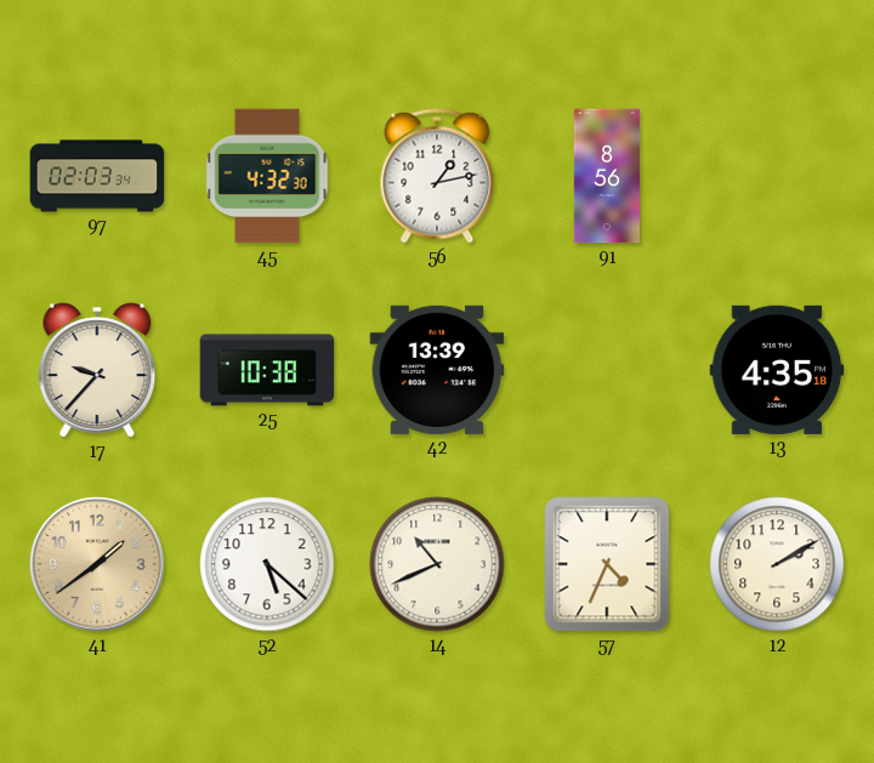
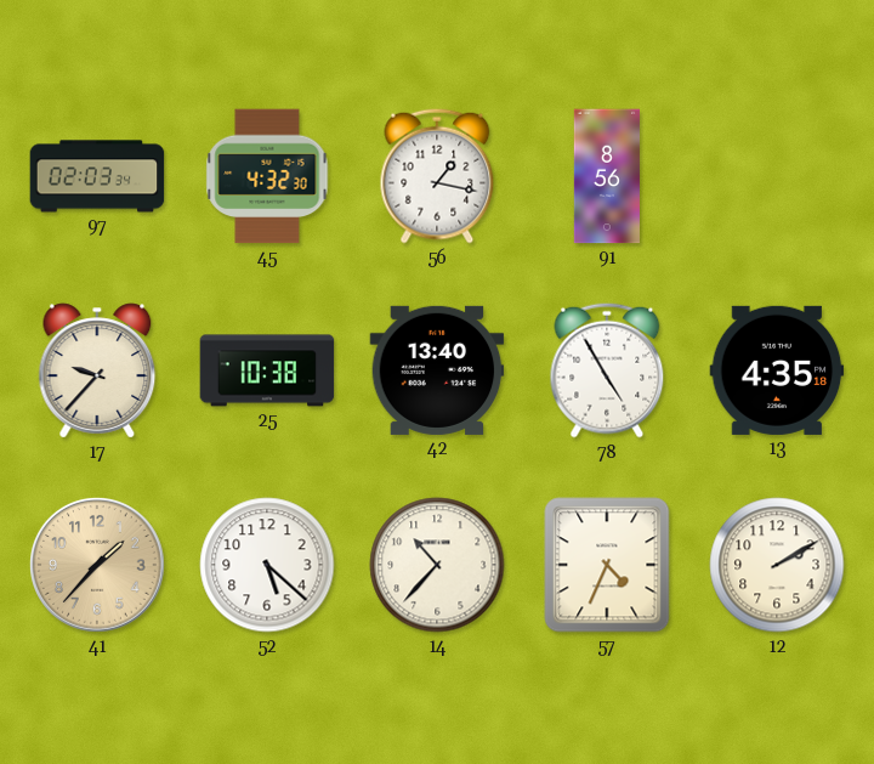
56: 1:13 -> 1:17
42: 13:39 -> 13:40
78: none -> 4:55
41: 1:39 -> 1:37
14: 10:41 -> 10:37
